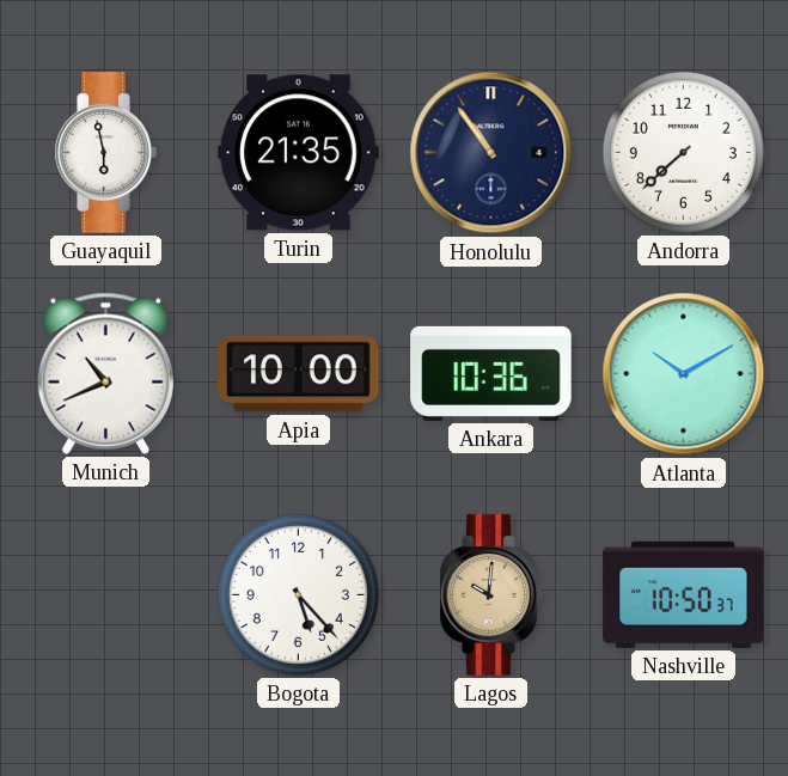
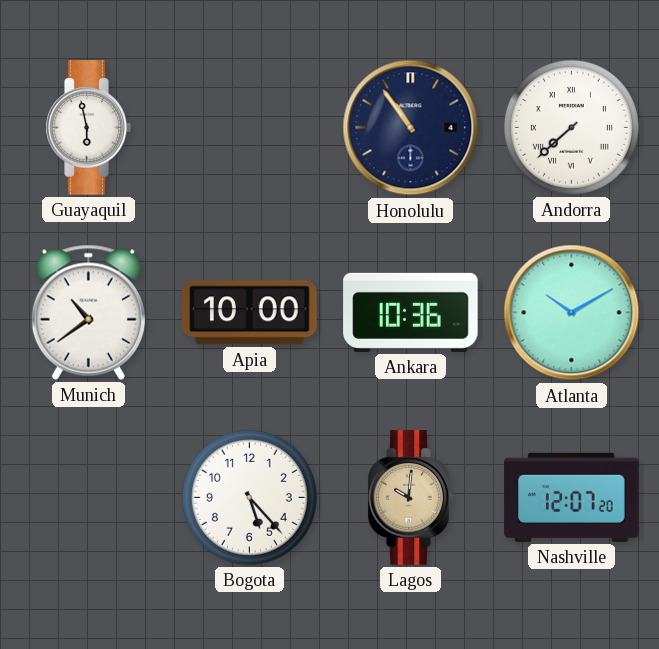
Turin: 21:35 -> none
Andorra numerals: Arabic -> Roman
Munich: 10:41 -> 10:39
Nashville: 10:50 -> 12:07
